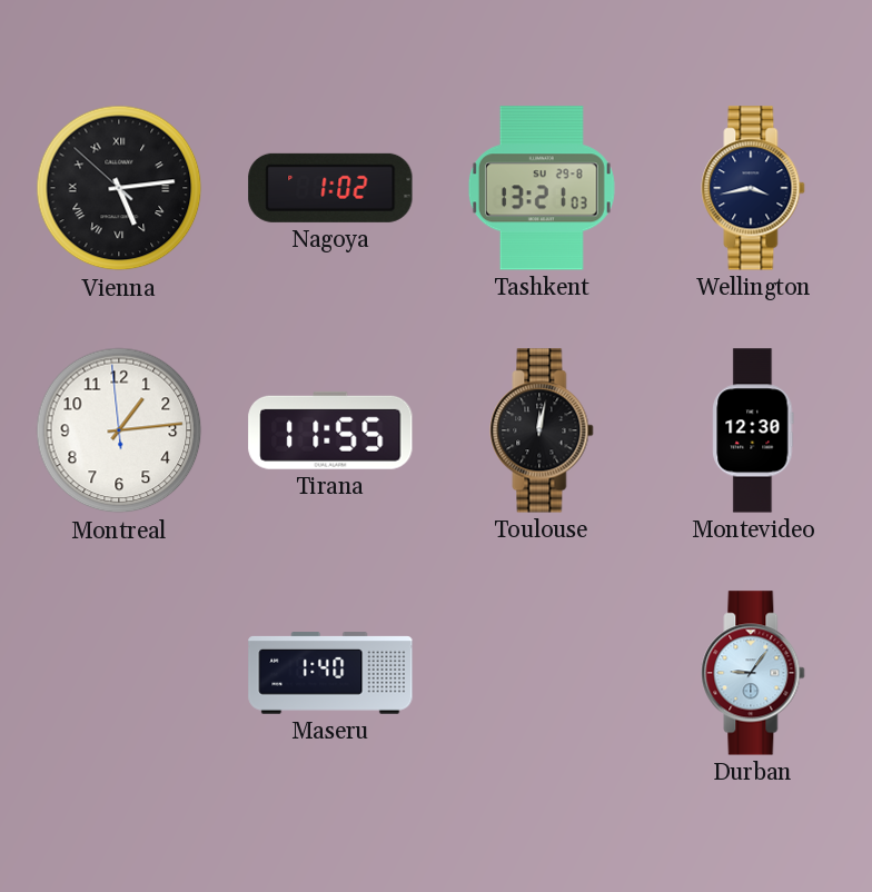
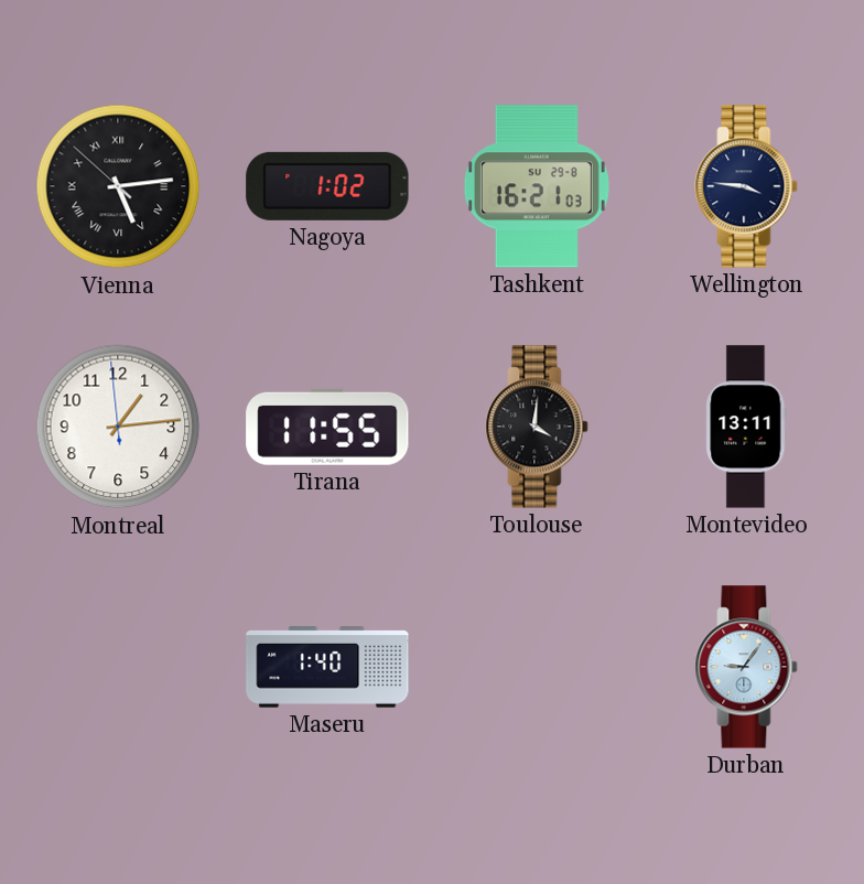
Tashkent: 13:21 -> 16:21
Wellington: 3:43 -> 3:46
Toulouse: 12:02 -> 4:01
Montevideo: 12:30 -> 13:11
